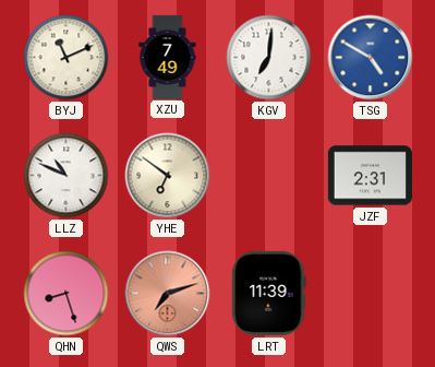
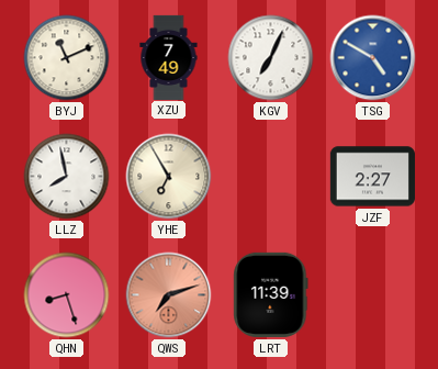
KGV: 7:01 -> 7:04
LLZ: 10:49 -> 7:58
YHE: 6:51 -> 6:55
JZF: 2:31 -> 2:27
